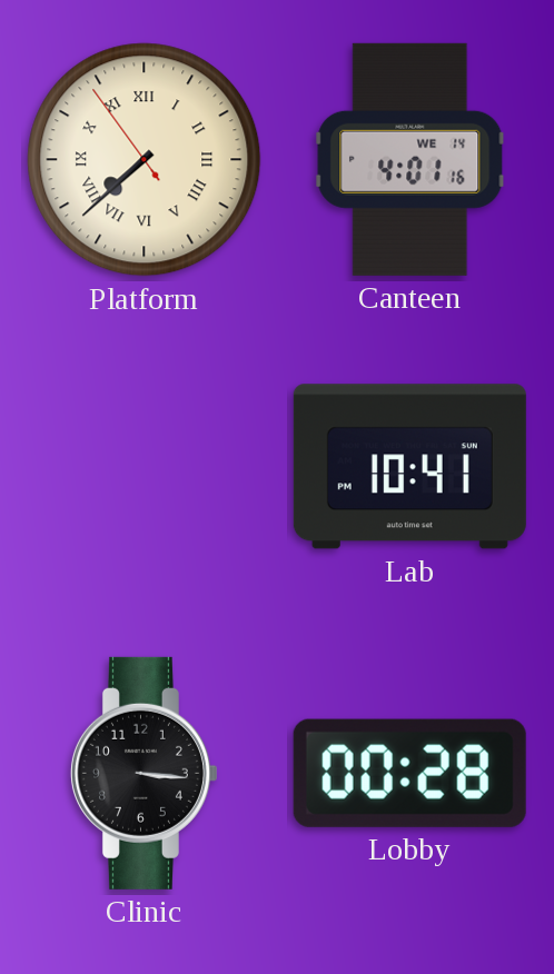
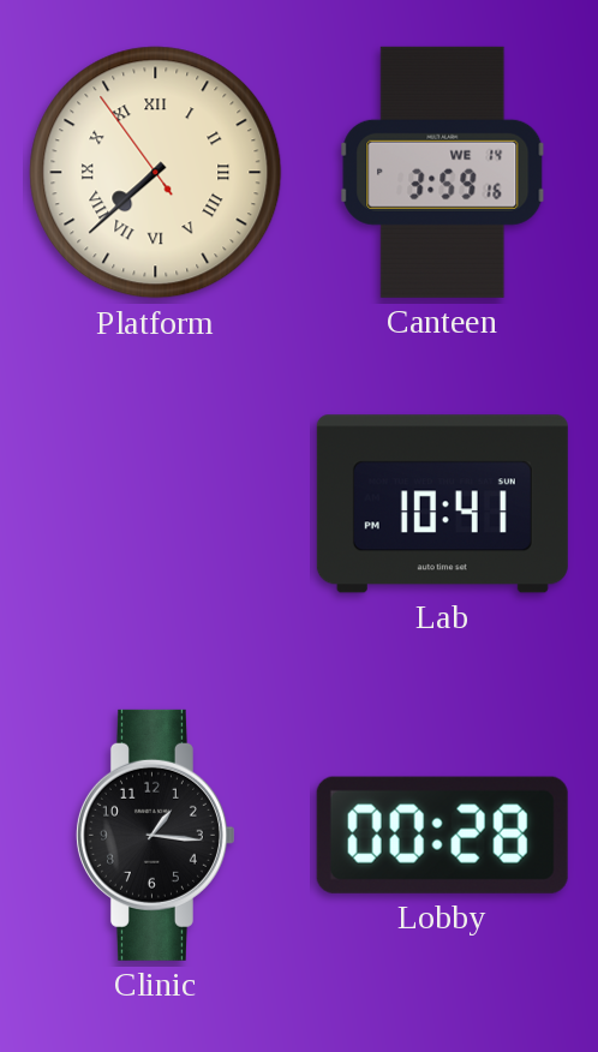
Canteen: 4:01 -> 3:59
Clinic: 3:16 -> 1:16
